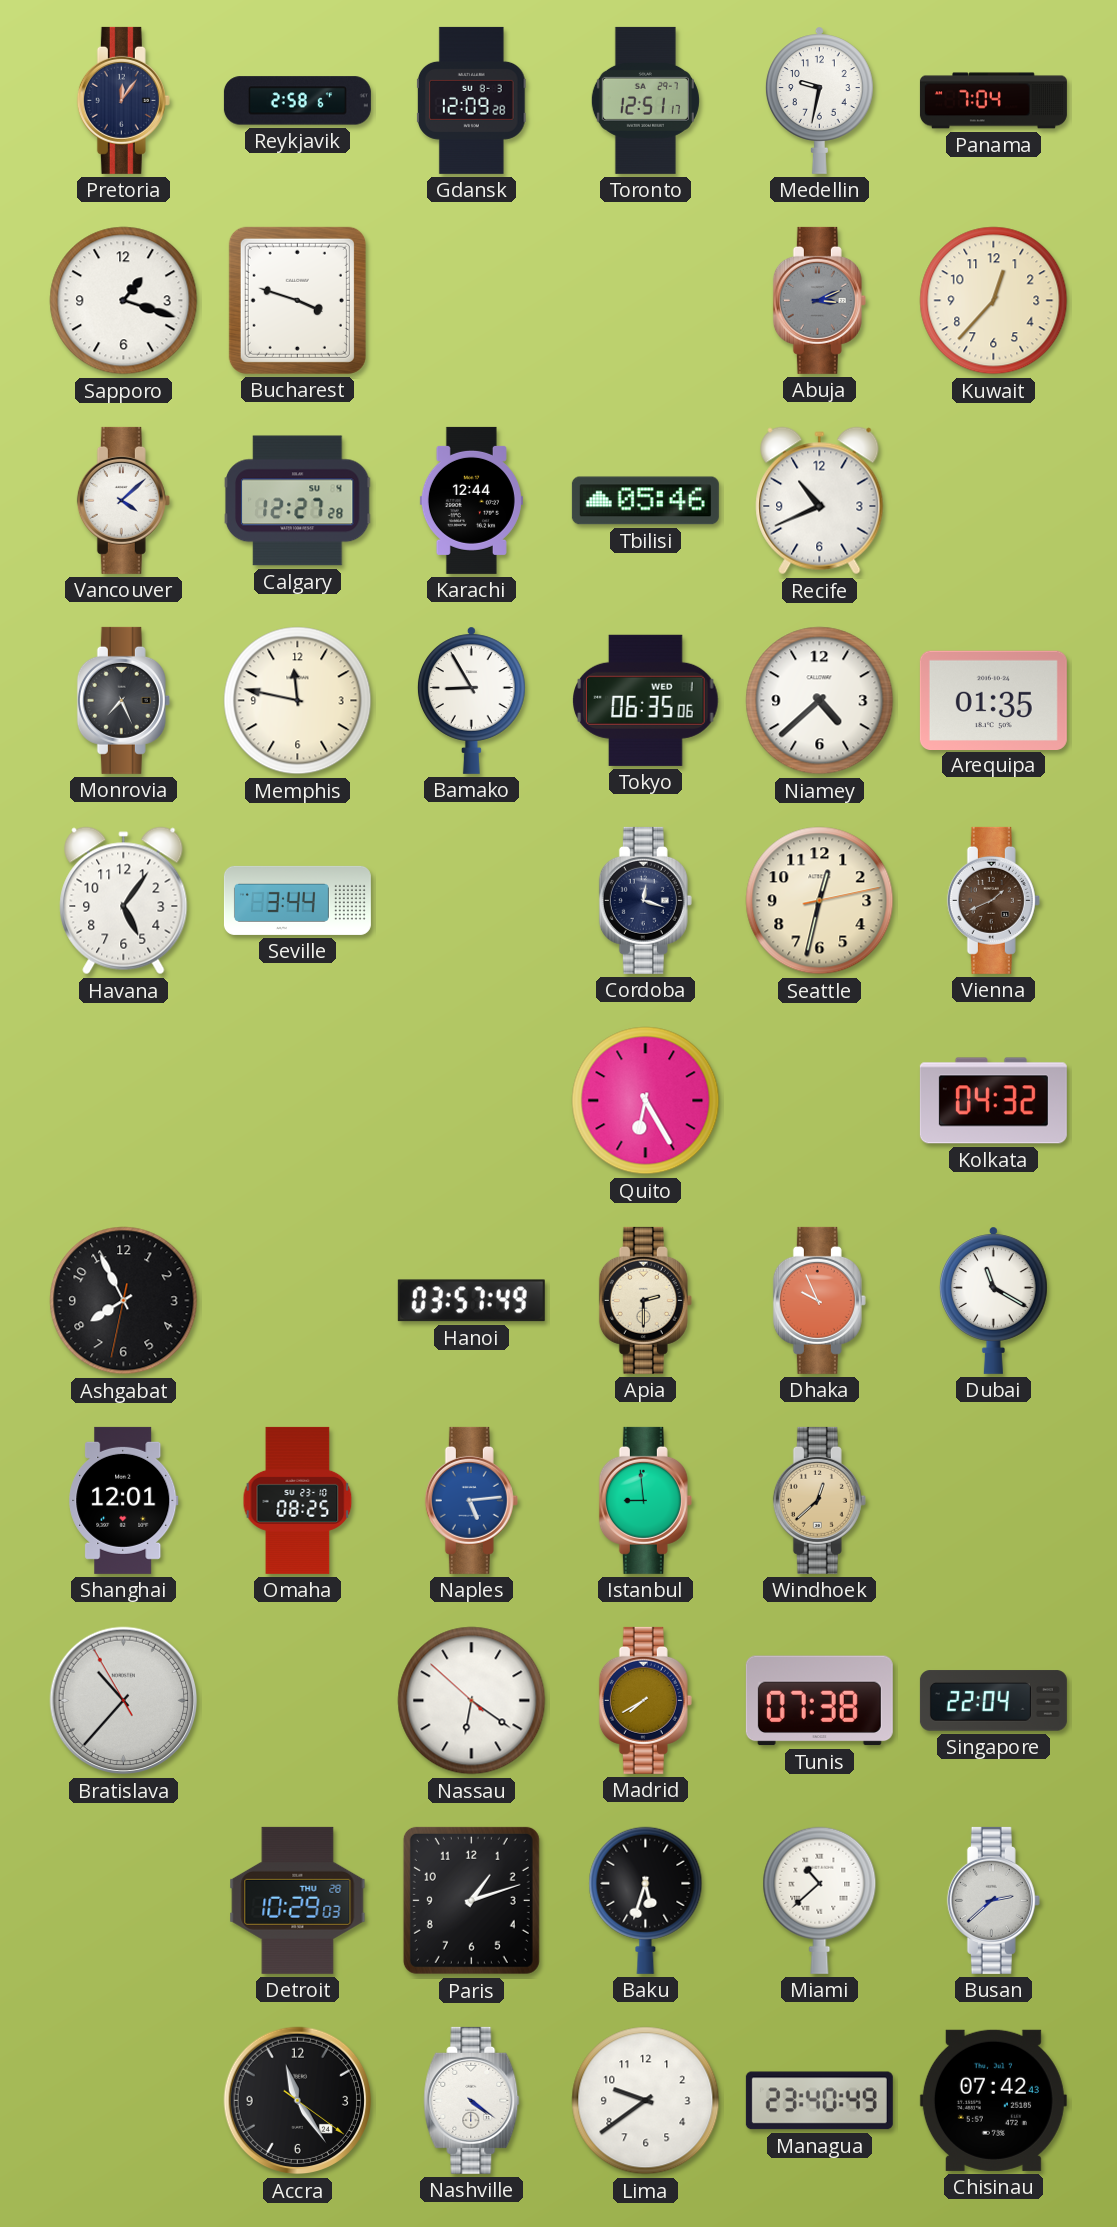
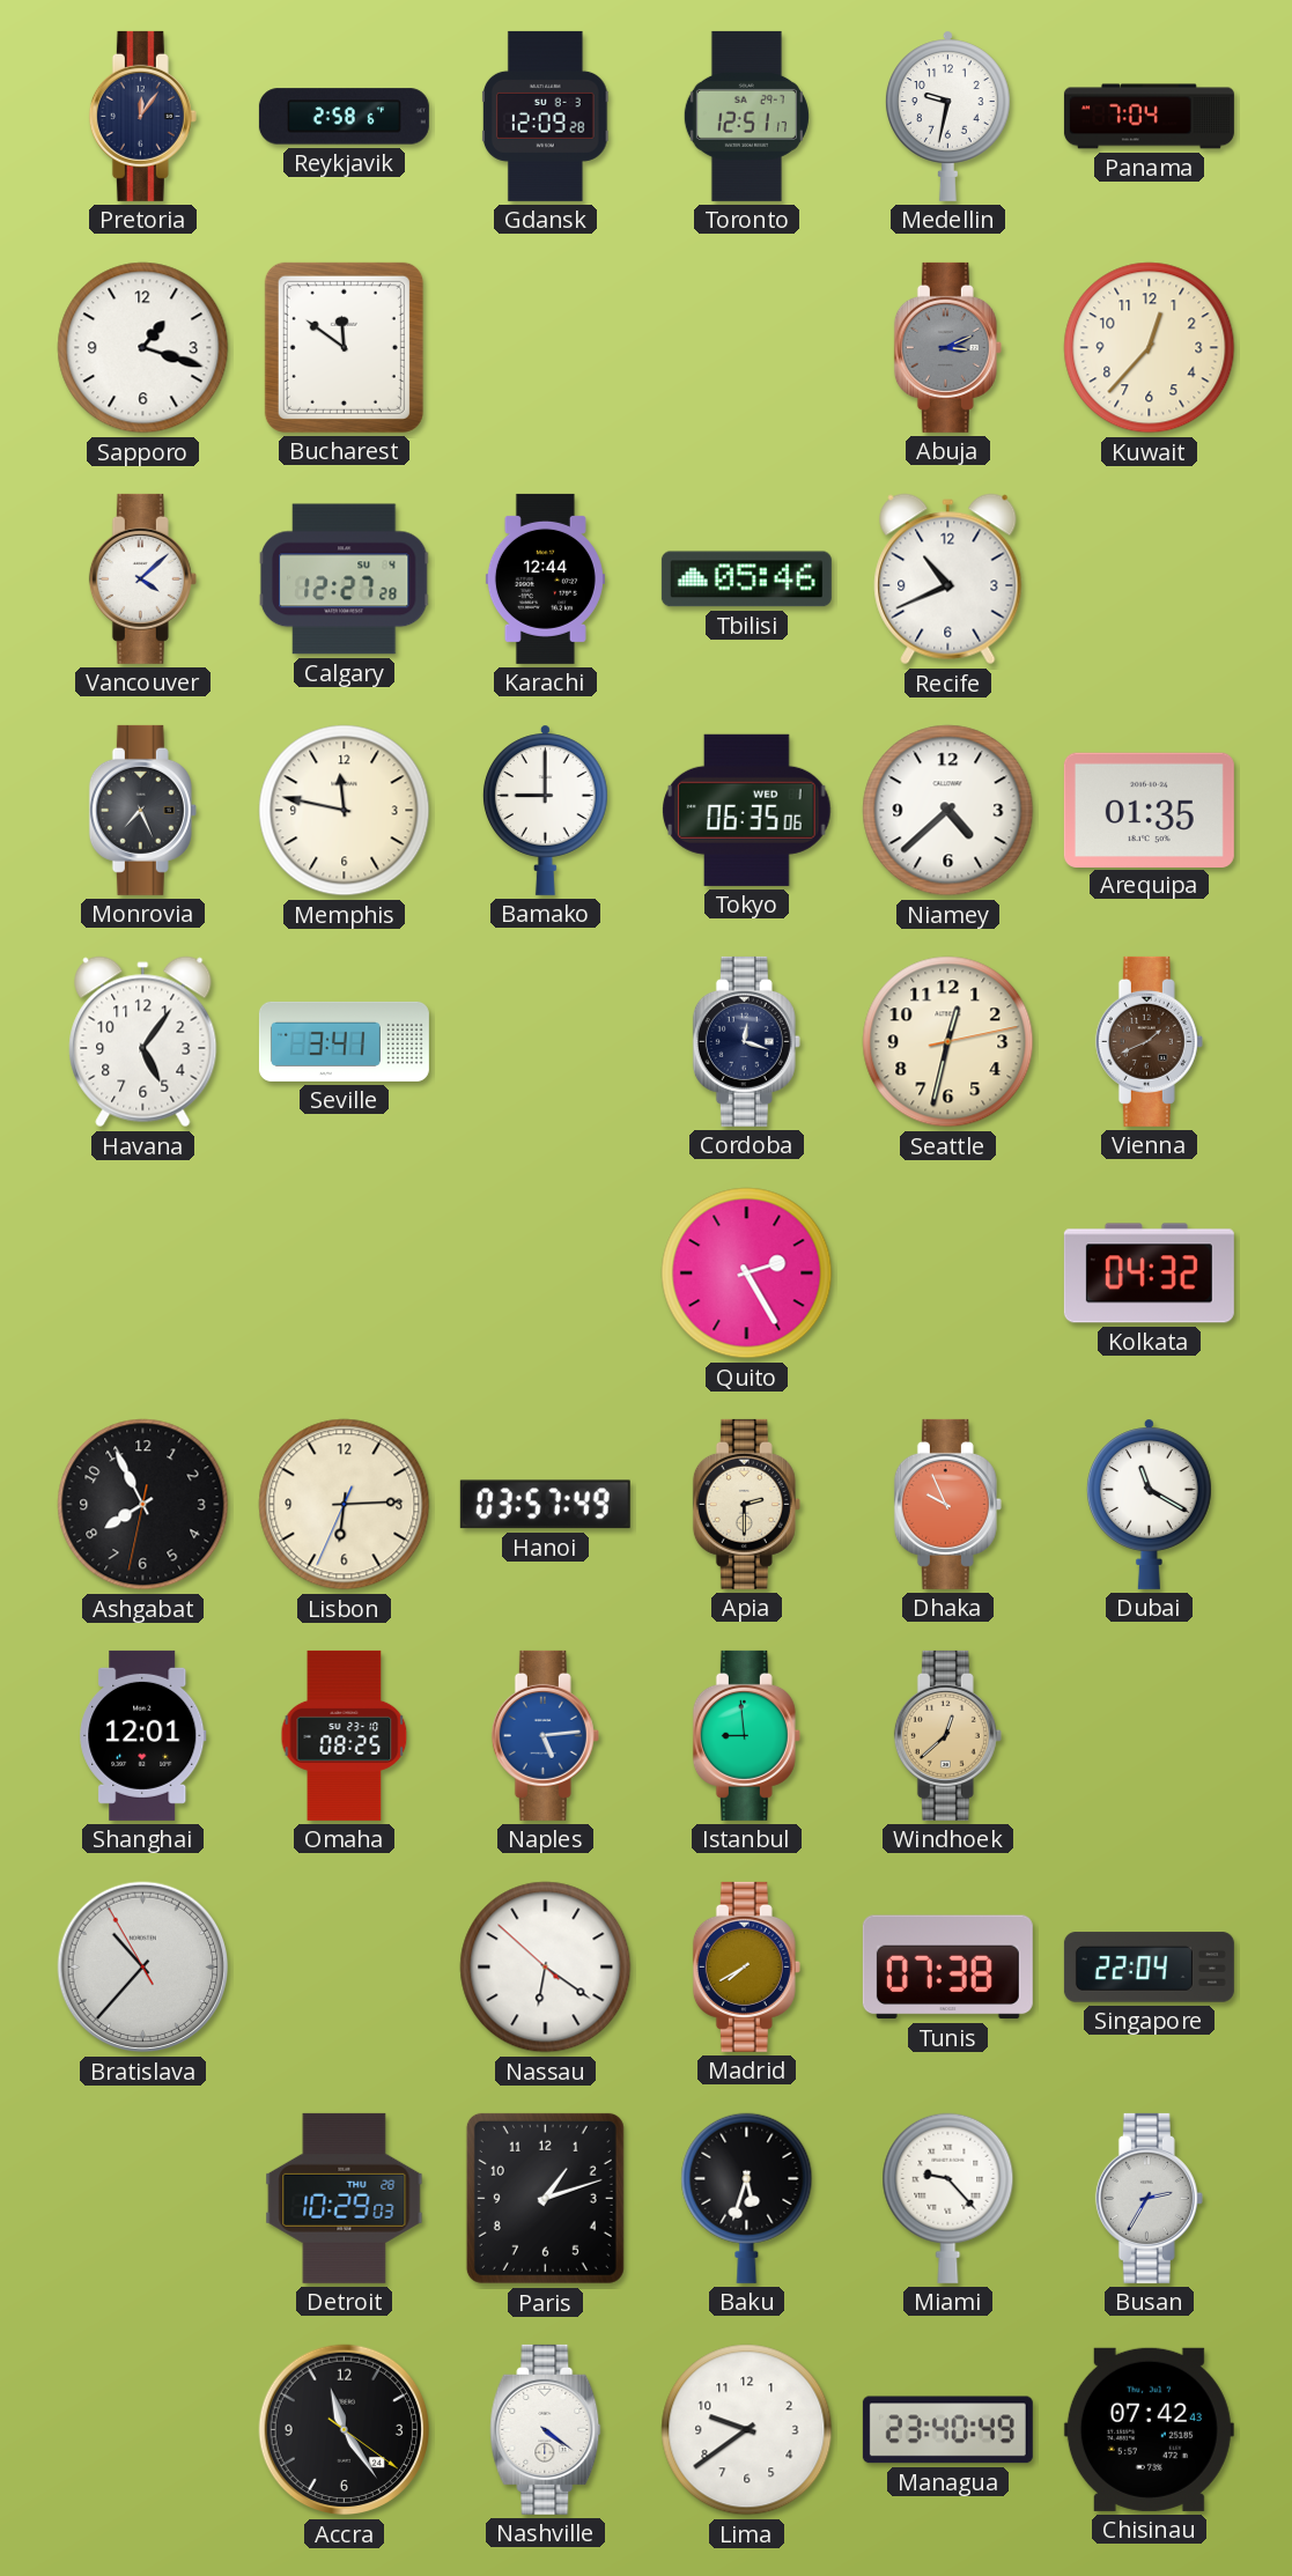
Bucharest: 3:48 -> 11:51
Bamako: 8:55 -> 9:00
Seville: 3:44 -> 3:41
Quito: 6:25 -> 2:25
Lisbon: none -> 6:14
Miami: 10:38 -> 9:23
Busan: 2:38 -> 2:35
